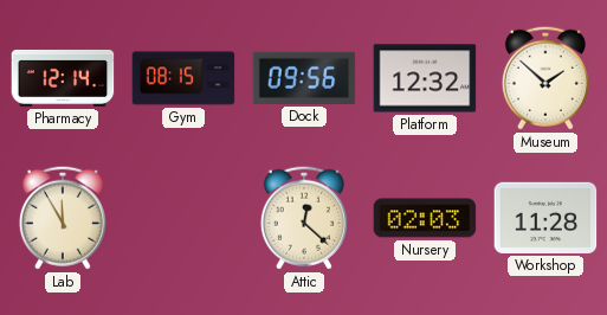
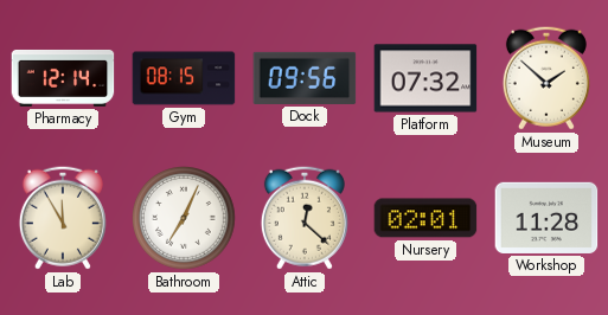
Platform: 12:32 -> 07:32
Bathroom: none -> 7:04
Nursery: 02:03 -> 02:01
